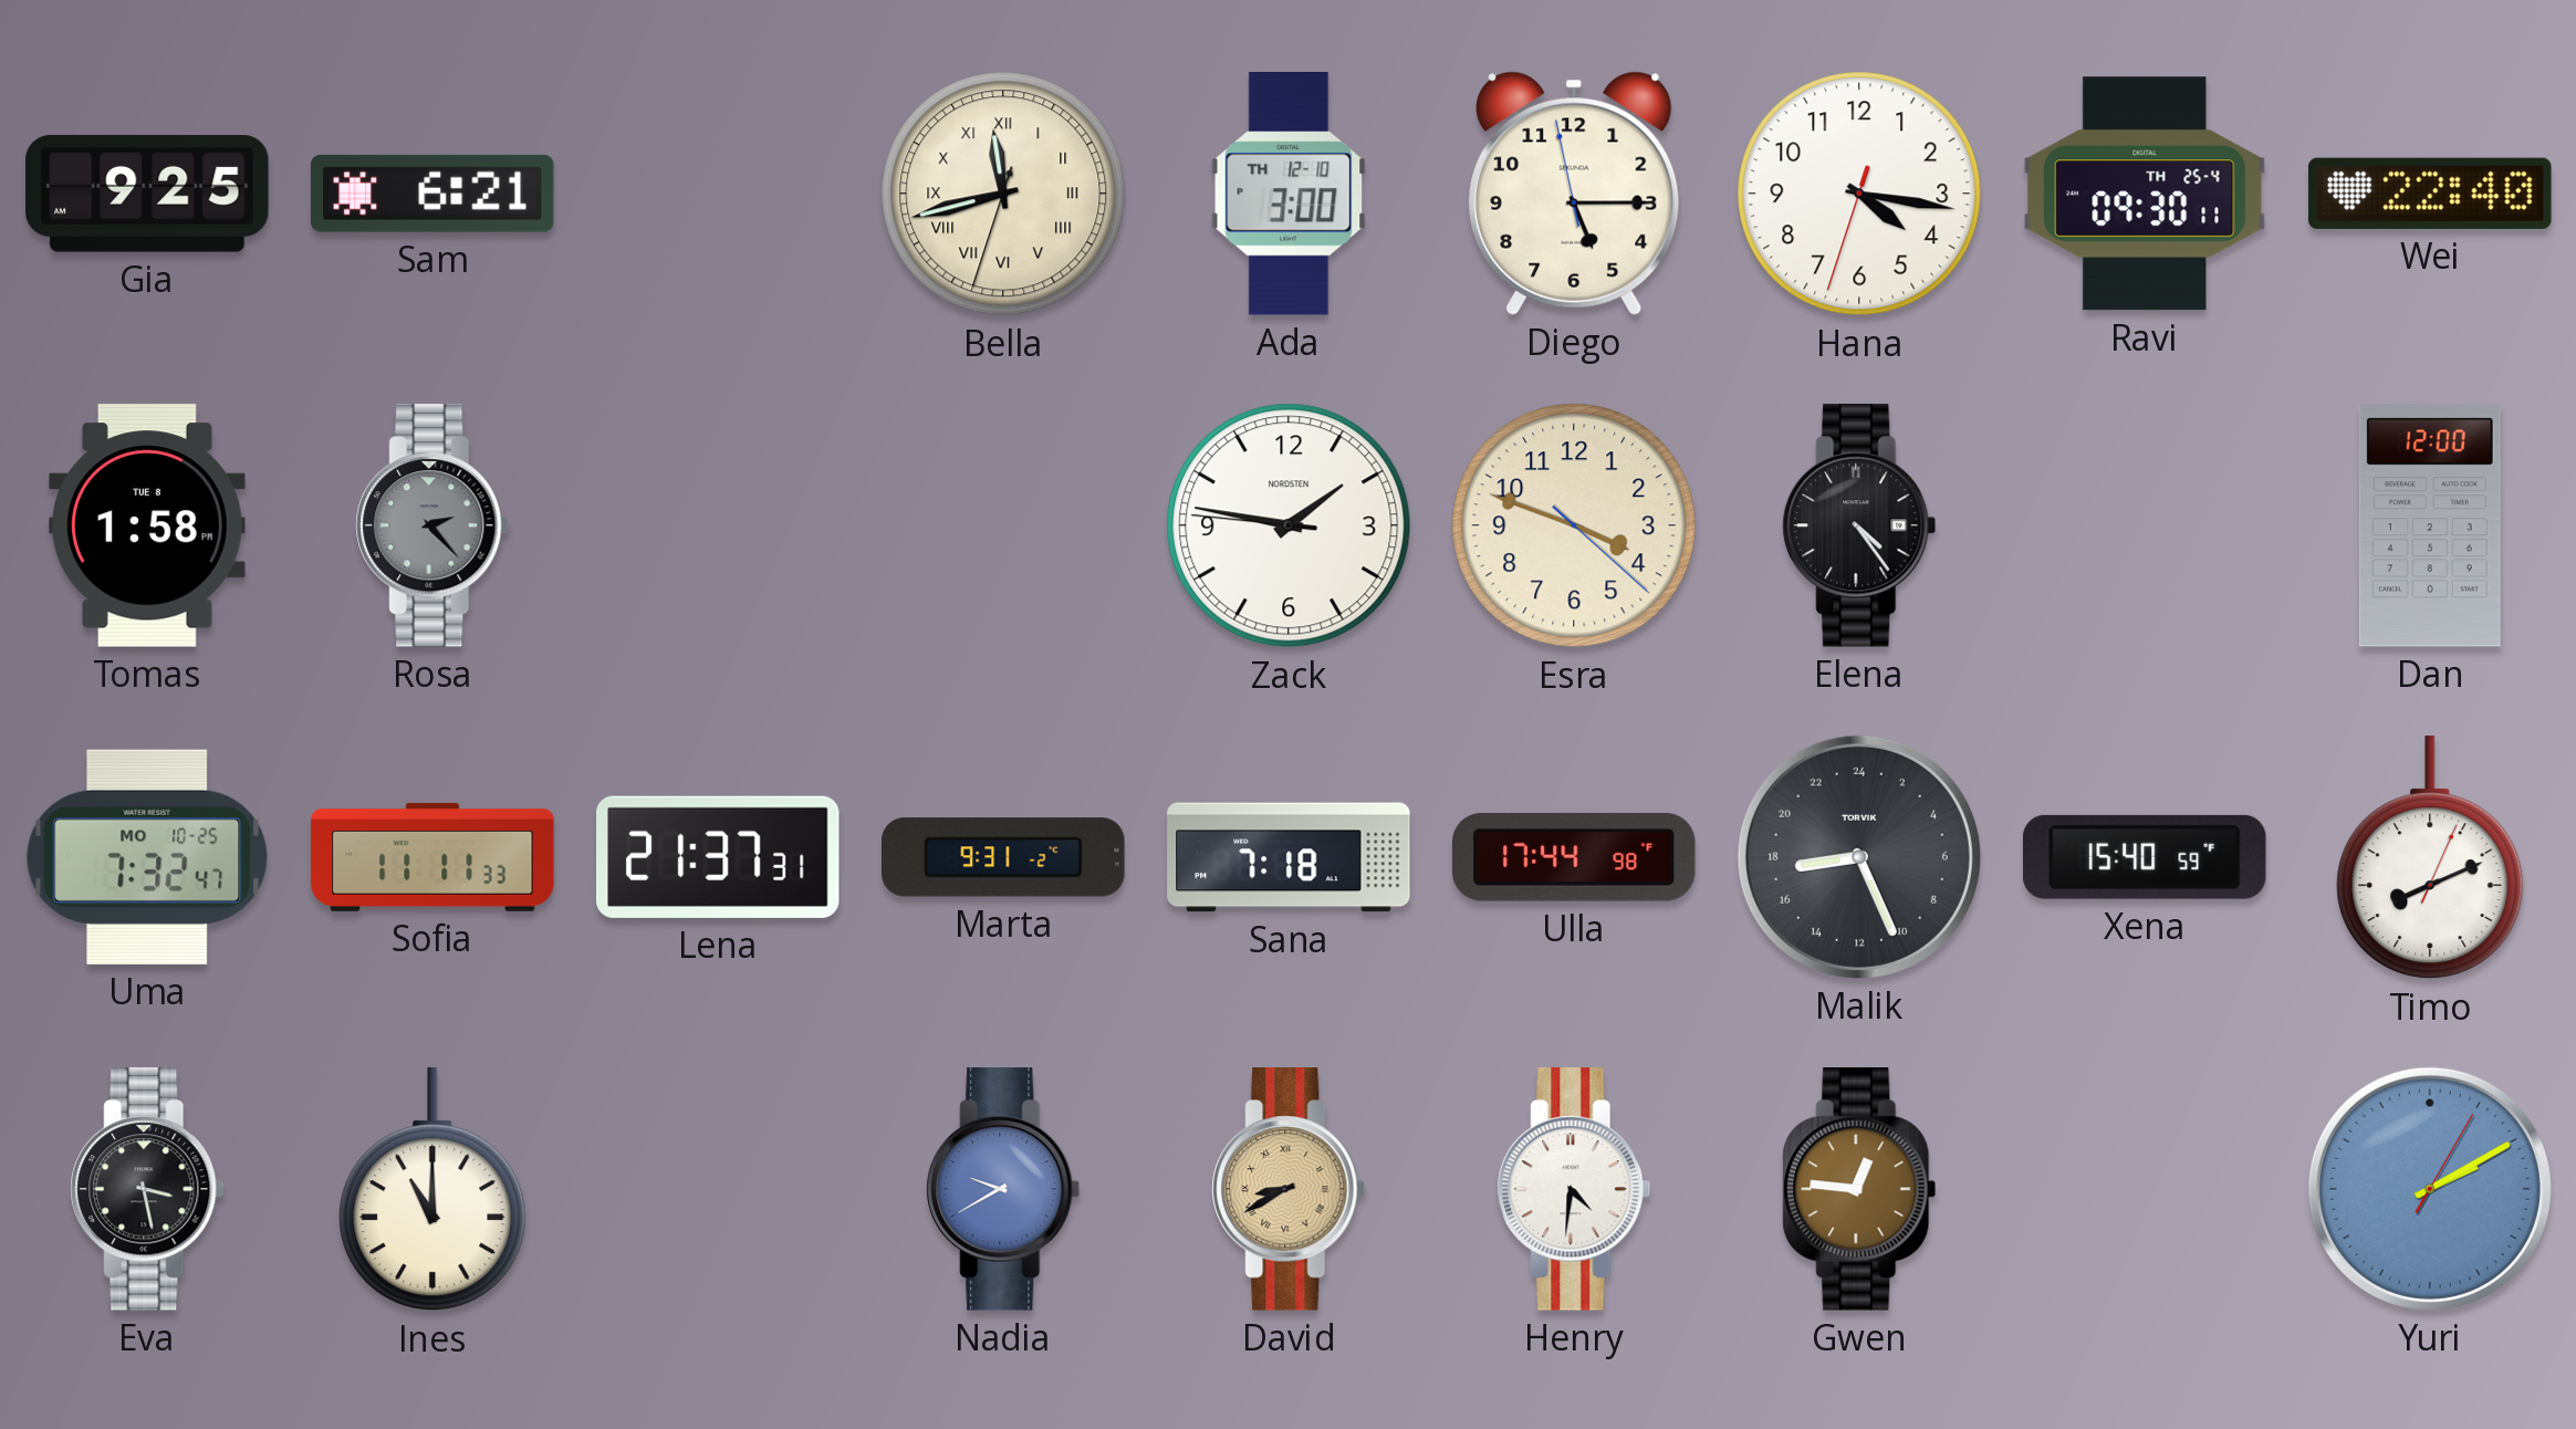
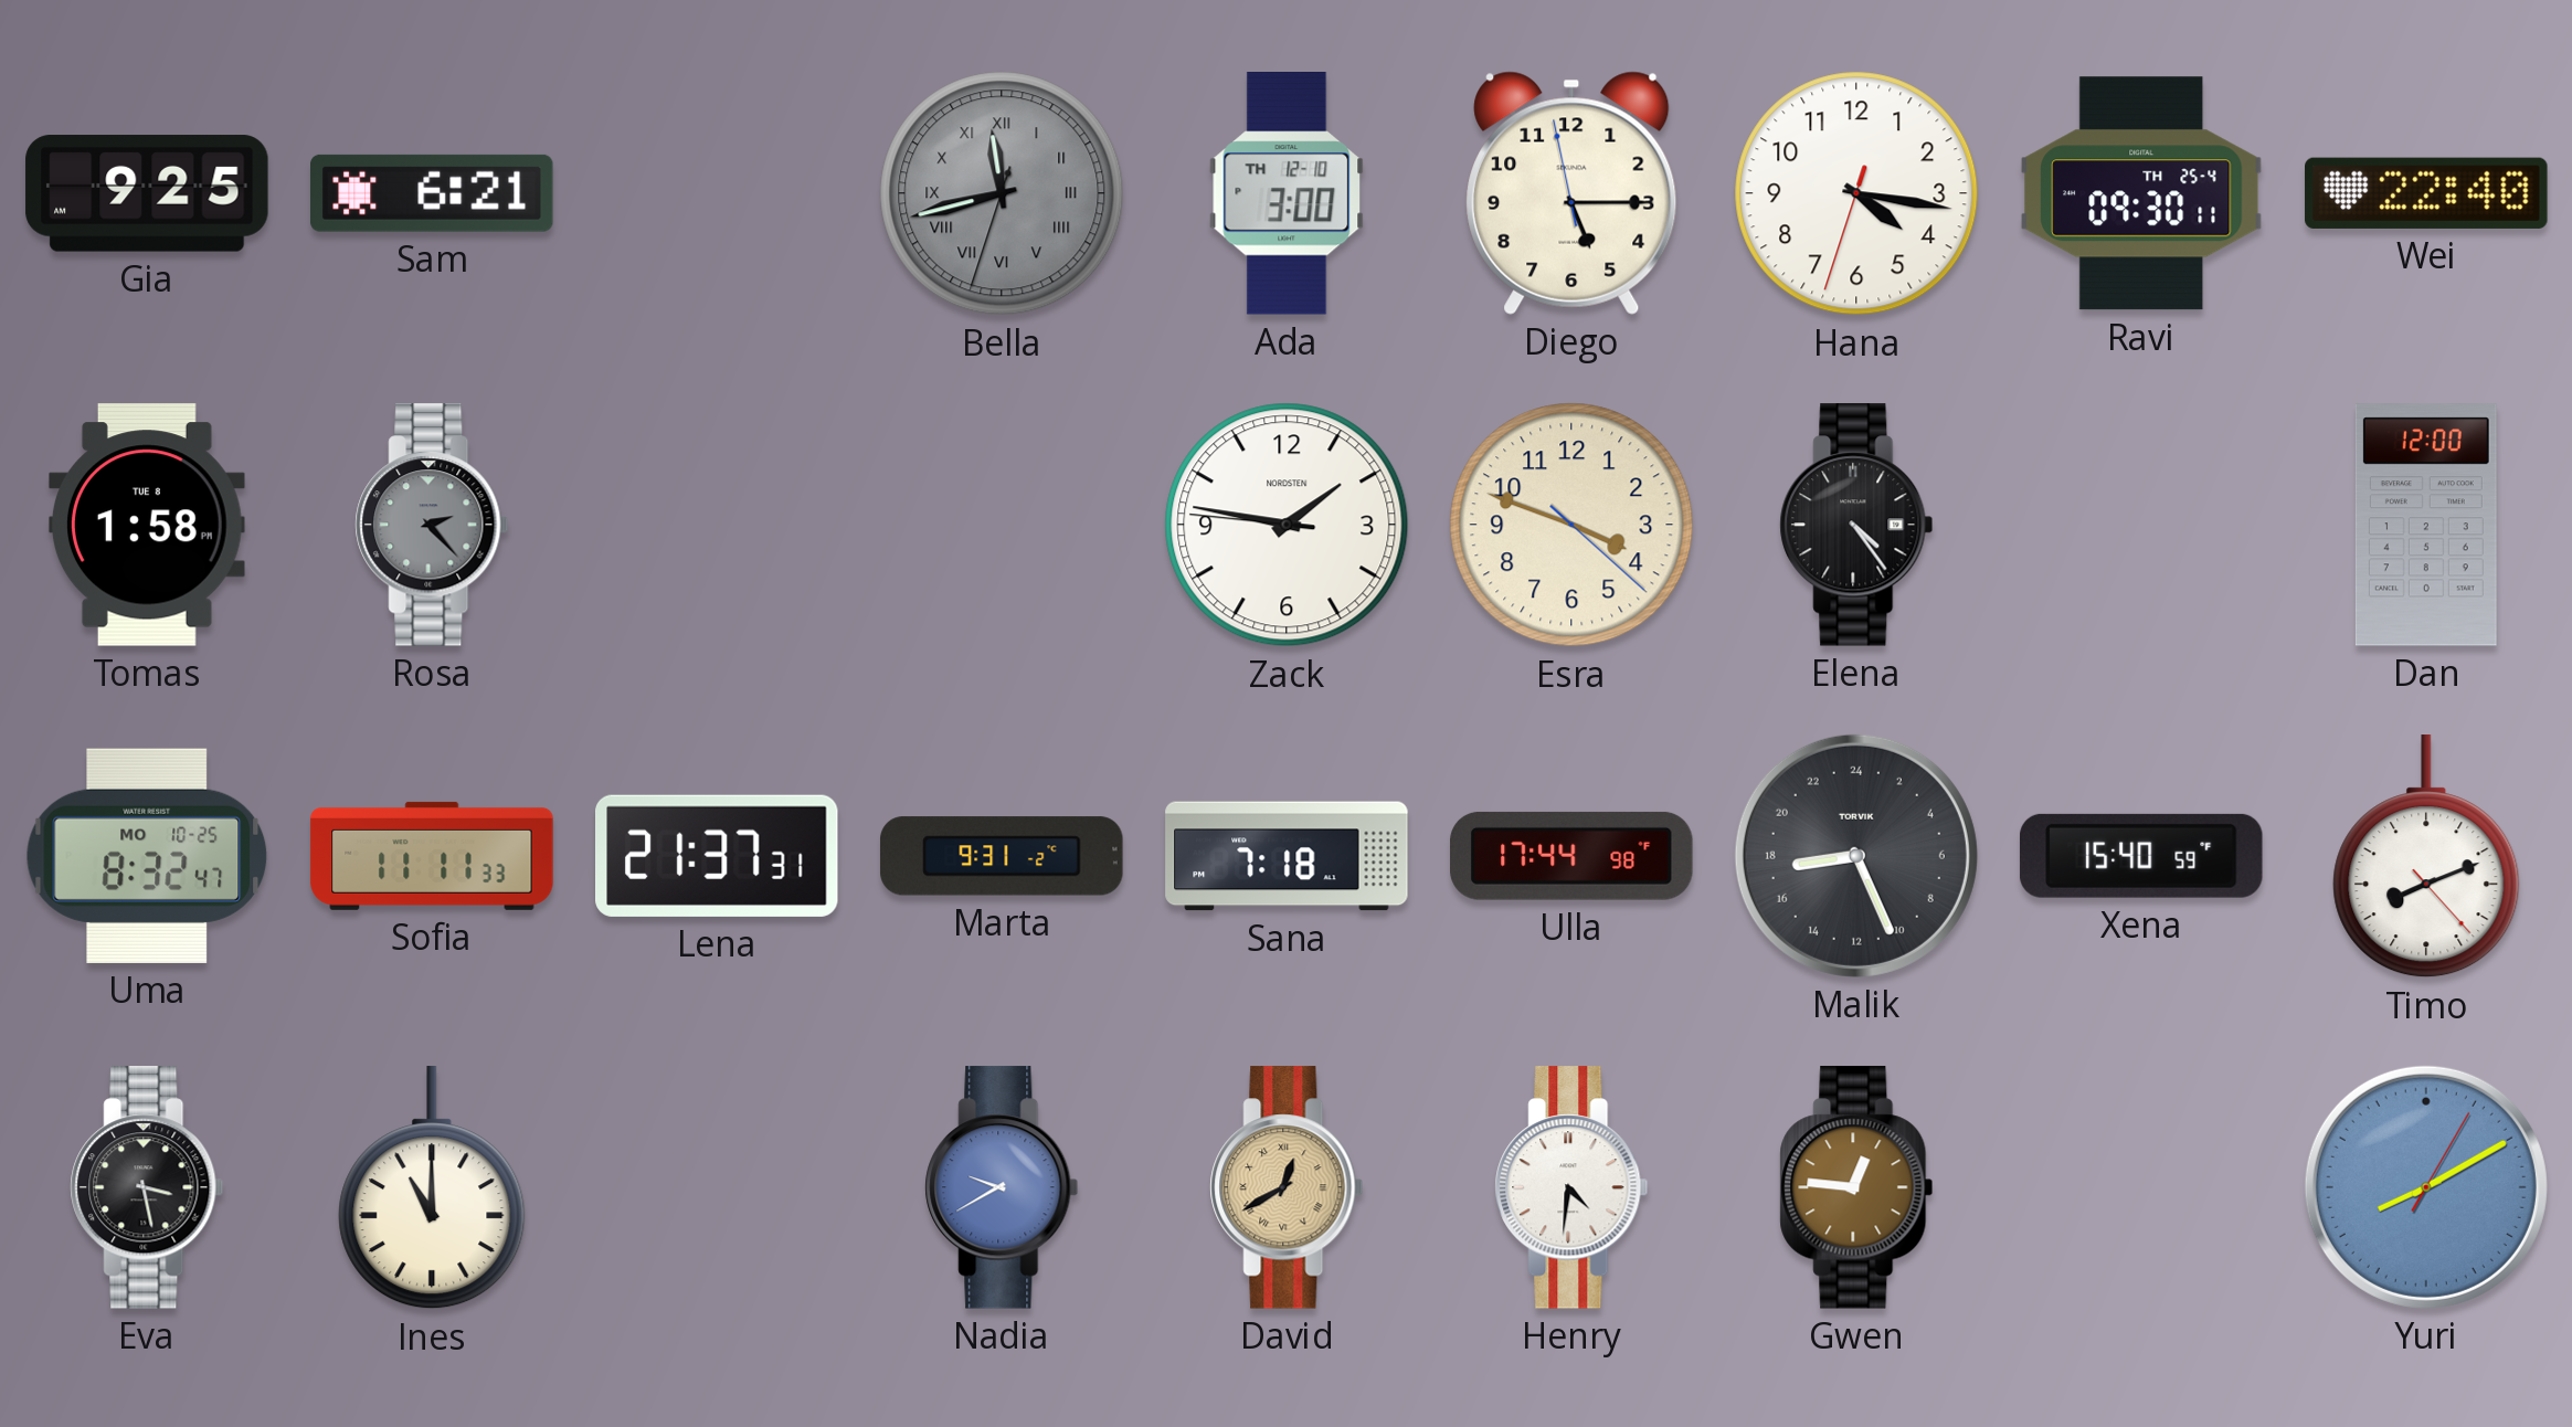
Bella dial: cream -> grey
Uma: 7:32 -> 8:32
Timo: 8:11:04 -> 8:11:23
David: 8:40 -> 12:40
Yuri: 2:10 -> 8:10
